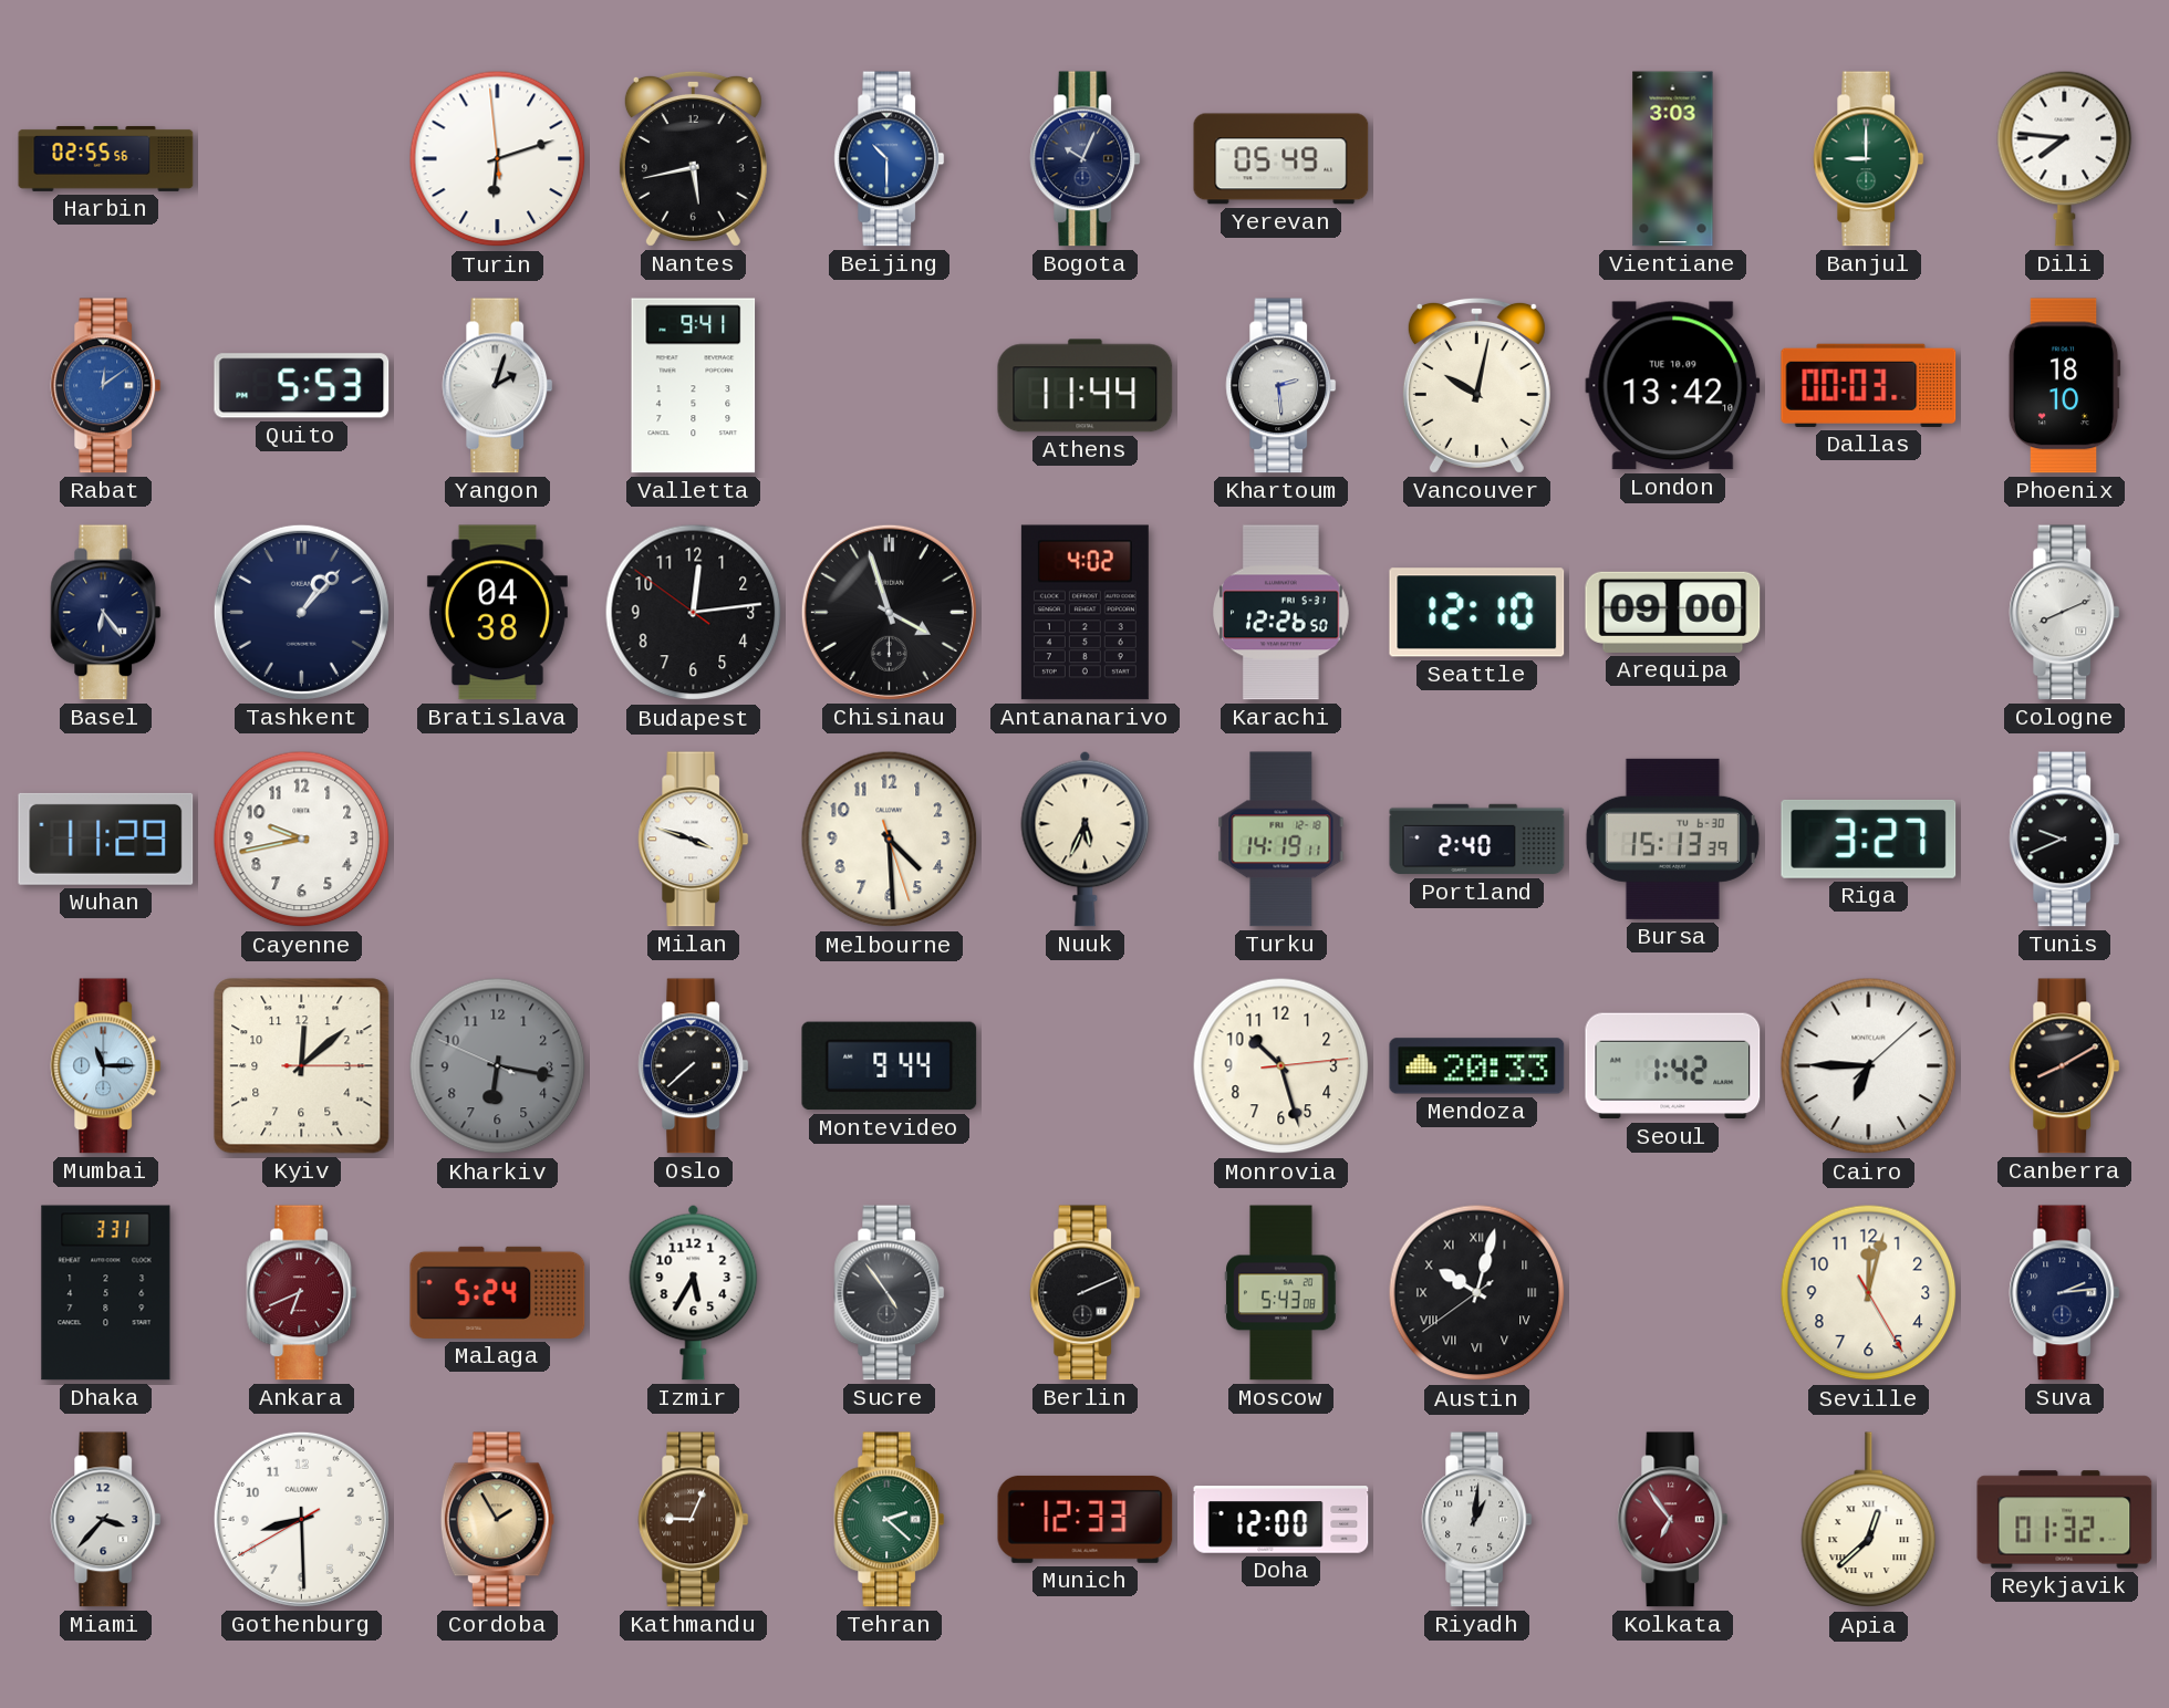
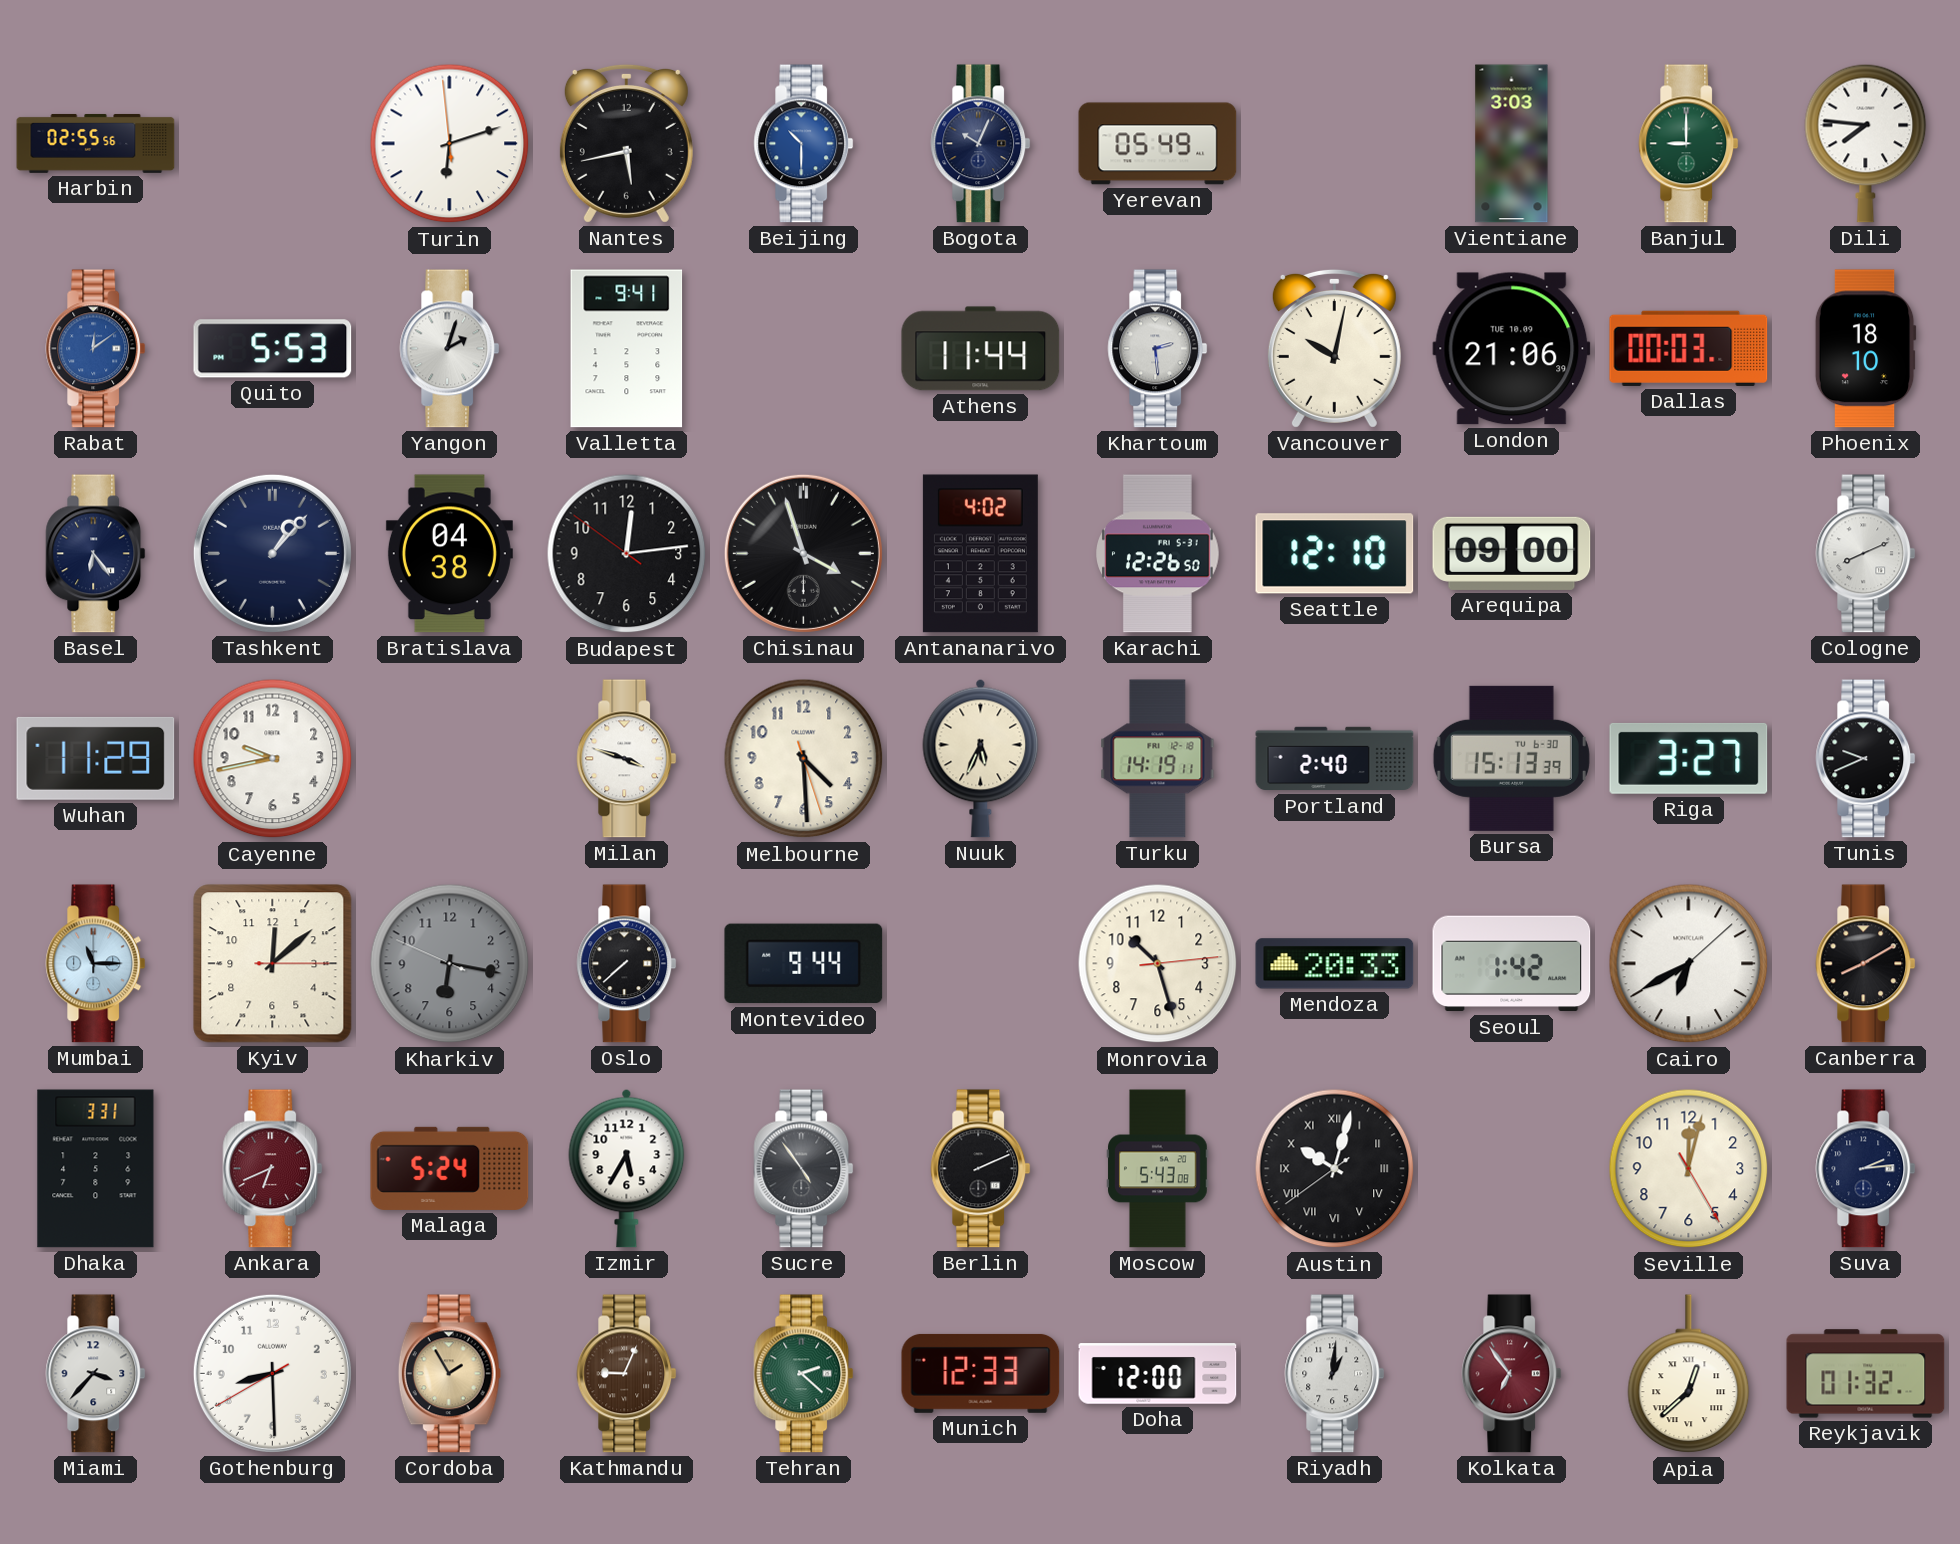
London: 13:42 -> 21:06
Cairo: 6:45 -> 6:40
